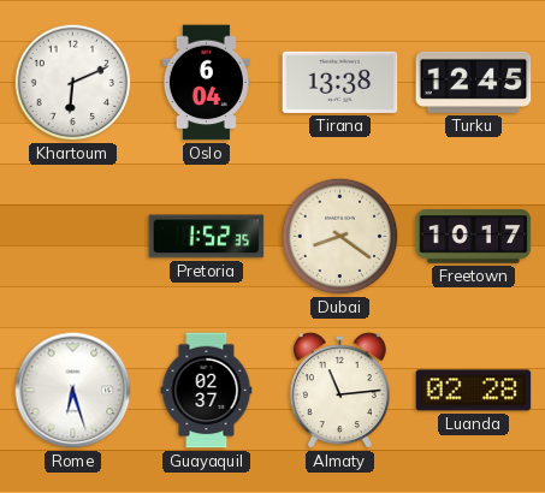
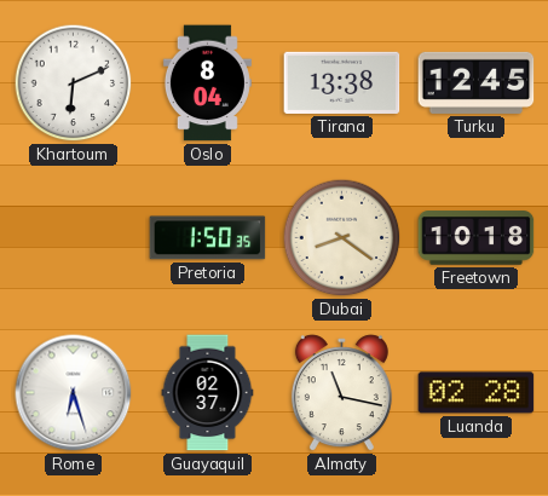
Oslo: 6:04 -> 8:04
Pretoria: 1:52 -> 1:50
Freetown: 10:17 -> 10:18
Almaty: 11:14 -> 11:17
